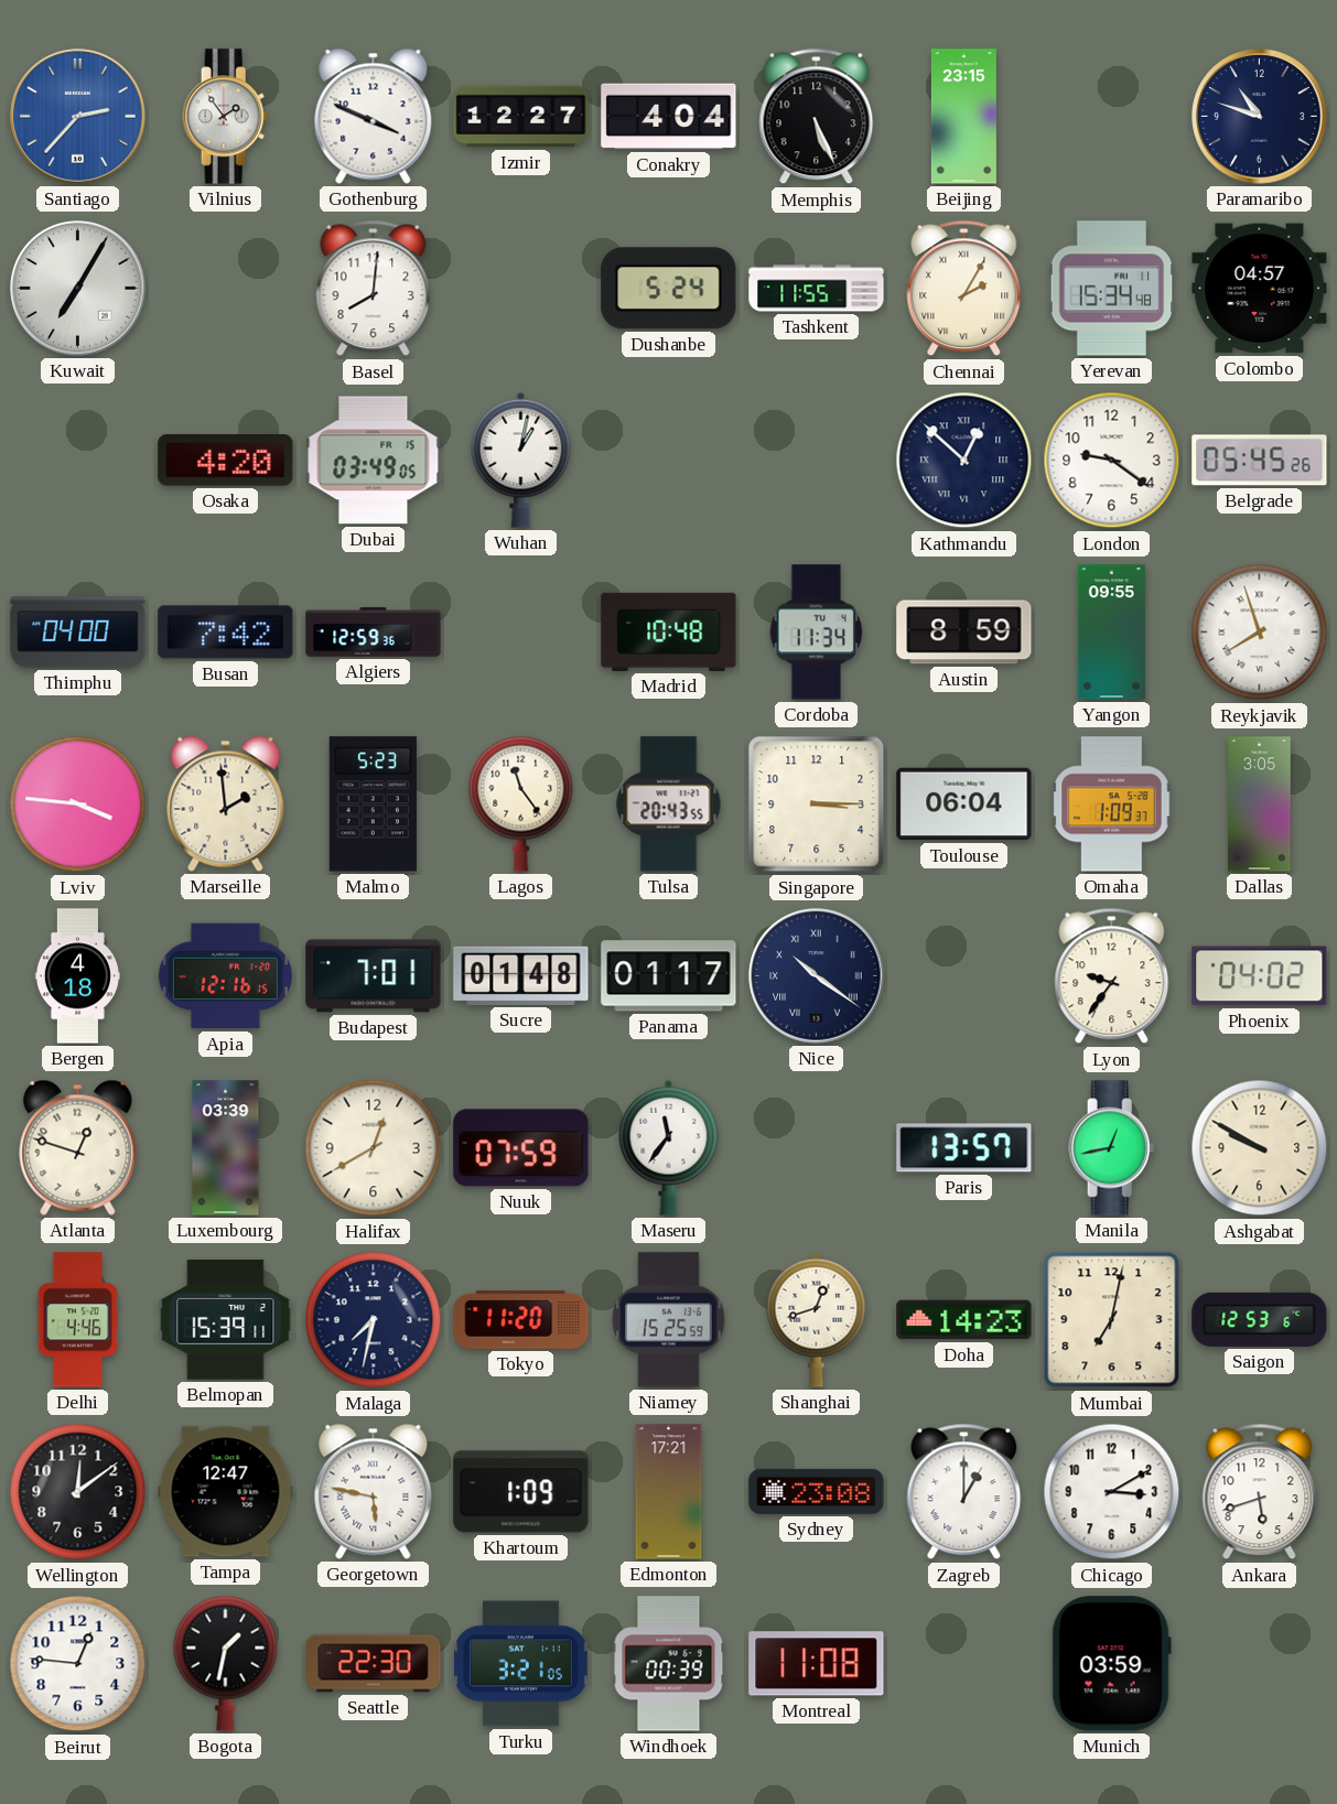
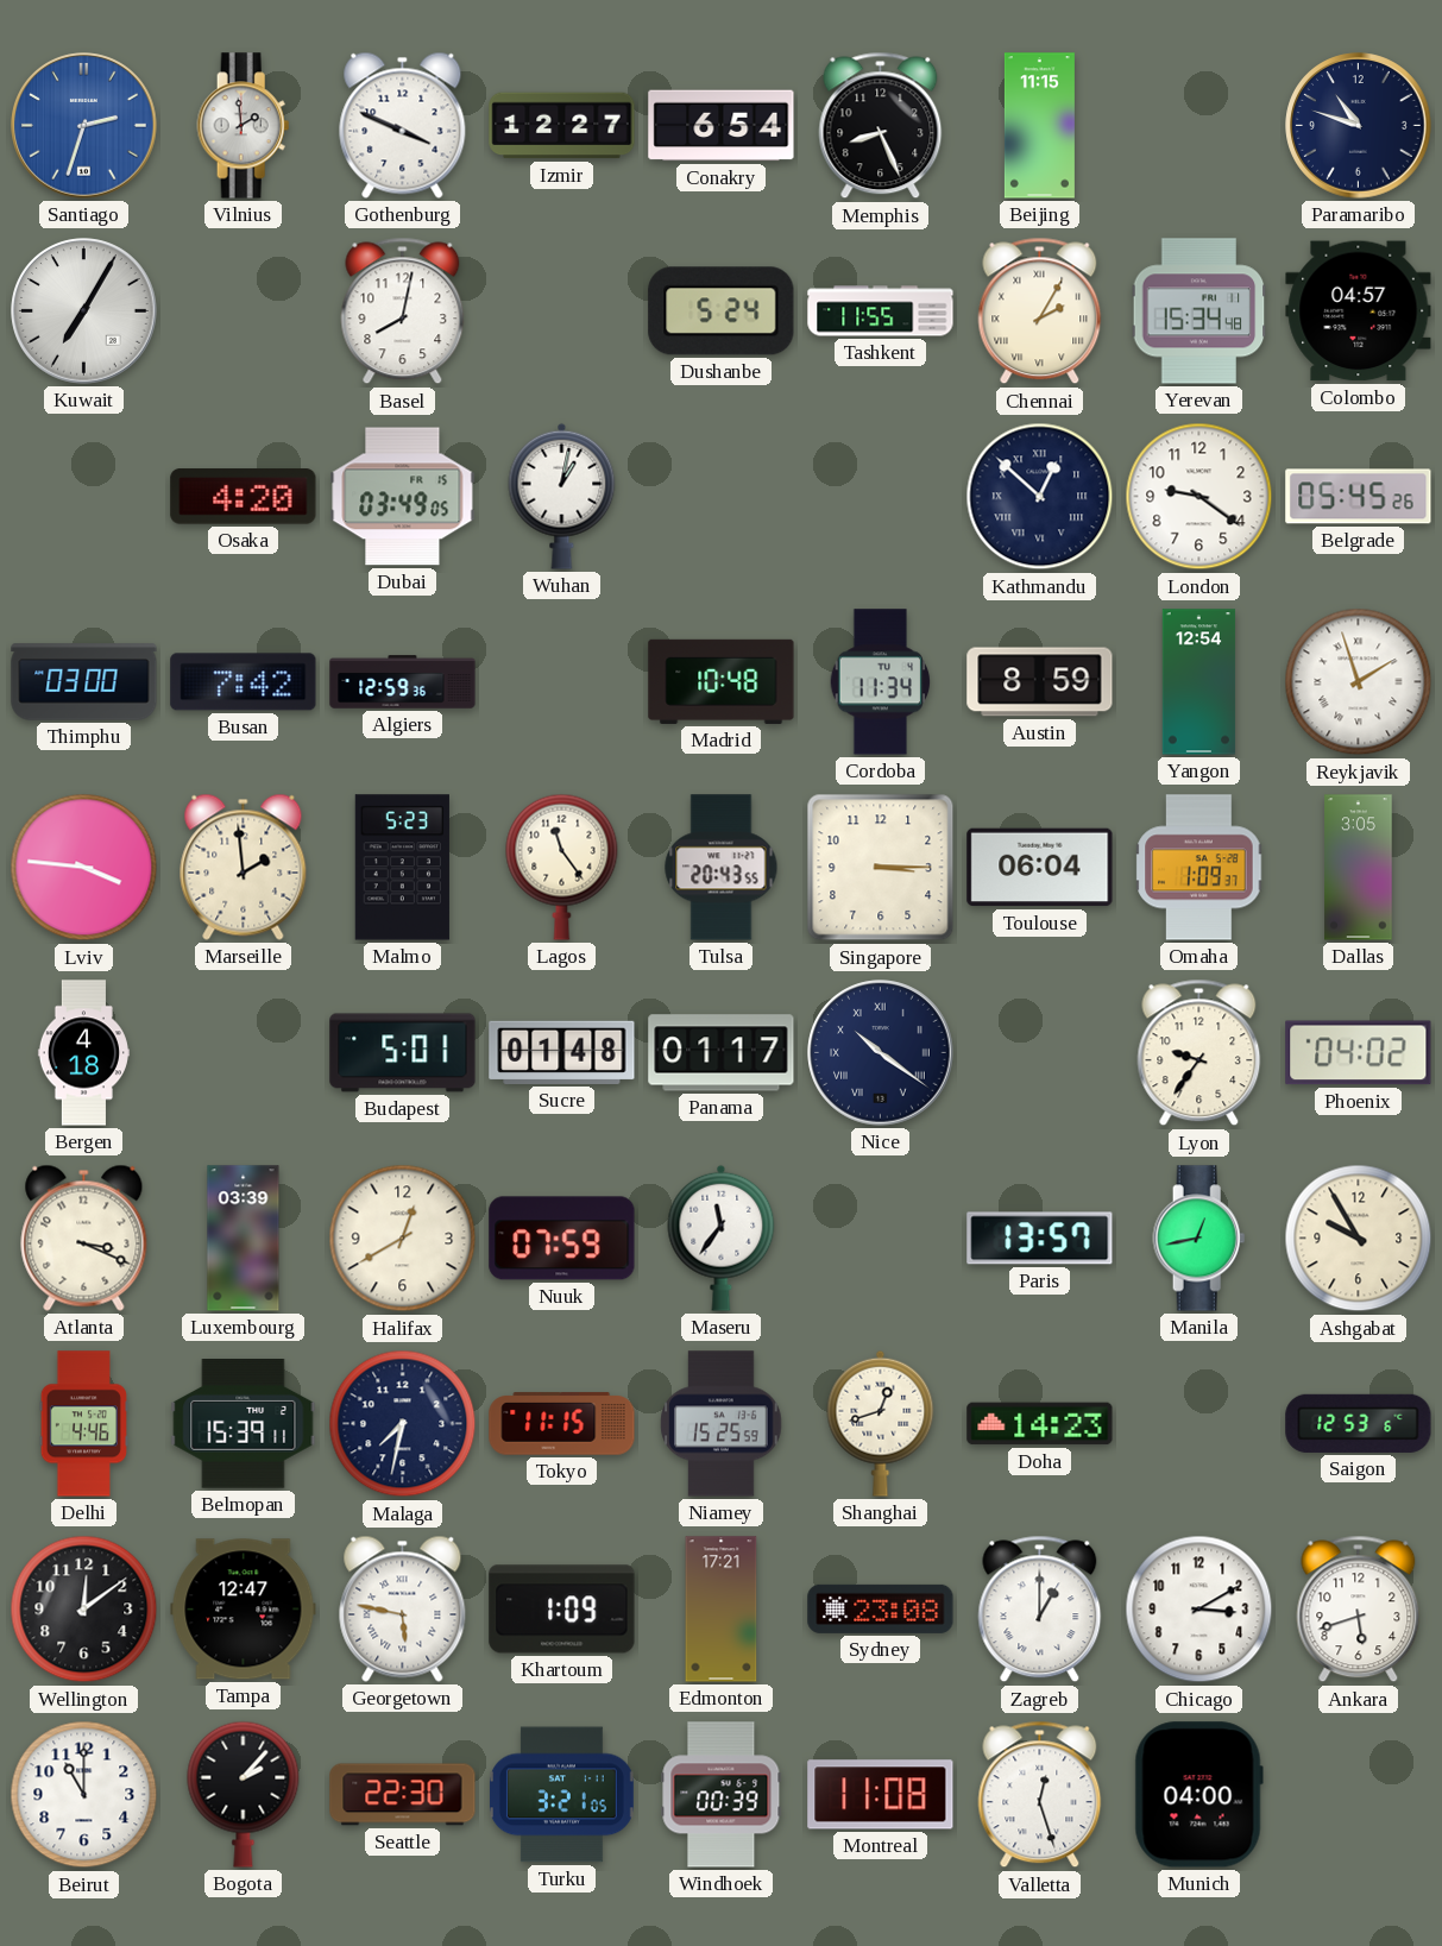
Santiago: 2:37 -> 2:33
Vilnius: 1:54 -> 1:59
Conakry: 4:04 -> 6:54
Memphis: 5:26 -> 8:26
Beijing: 23:15 -> 11:15
Basel: 8:01 -> 8:02
Thimphu: 04:00 -> 03:00
Yangon: 09:55 -> 12:54
Reykjavik: 7:57 -> 1:57
Apia: 12:16 -> none
Budapest: 7:01 -> 5:01
Atlanta: 12:48 -> 3:19
Ashgabat: 9:50 -> 9:55
Tokyo: 11:20 -> 11:15
Mumbai: 7:02 -> none
Beirut: 12:46 -> 11:00
Bogota: 1:32 -> 2:07
Valletta: none -> 12:27
Munich: 03:59 -> 04:00
